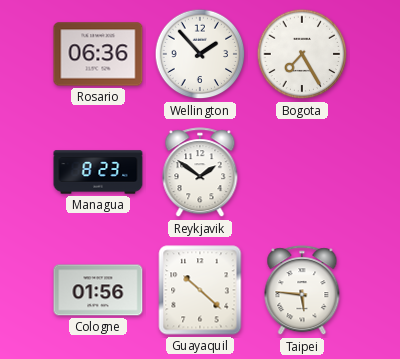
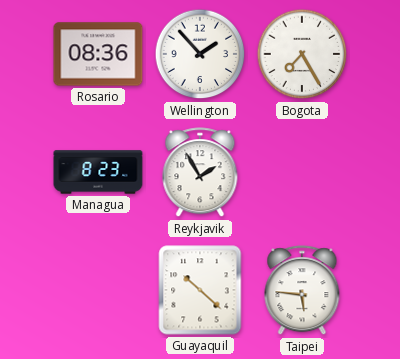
Rosario: 06:36 -> 08:36
Reykjavik: 1:51 -> 1:55
Cologne: 01:56 -> none
